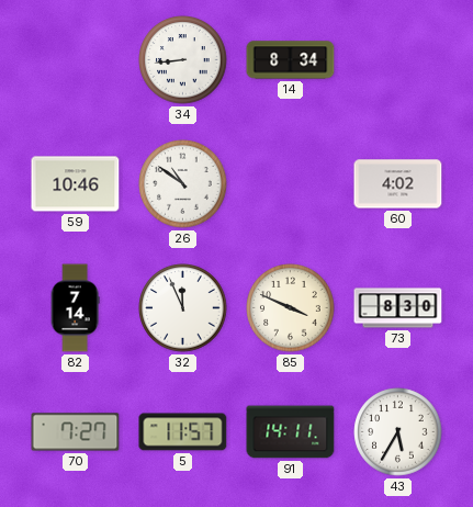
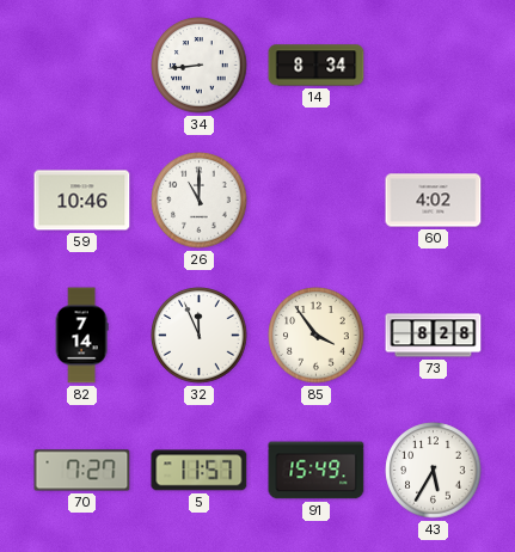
26: 10:51 -> 11:00
85: 3:49 -> 3:54
73: 8:30 -> 8:28
91: 14:11 -> 15:49
